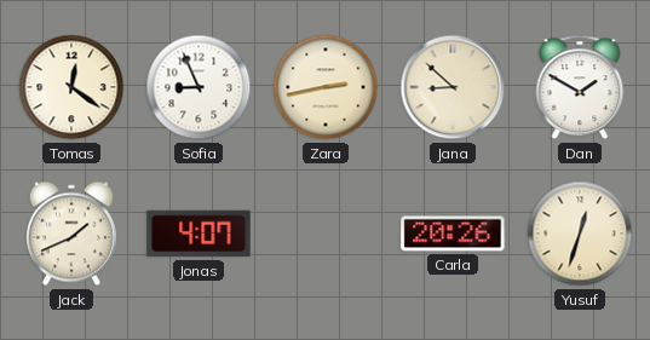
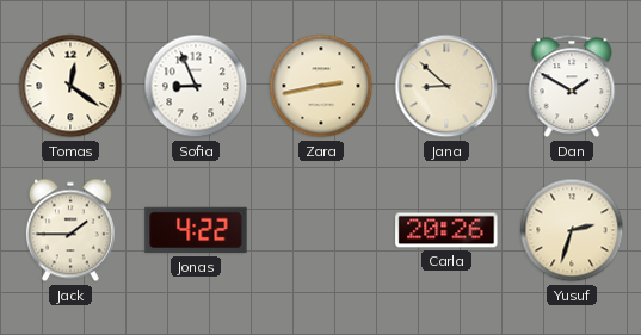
Jack: 1:41 -> 1:45
Jonas: 4:07 -> 4:22
Yusuf: 12:33 -> 2:33
